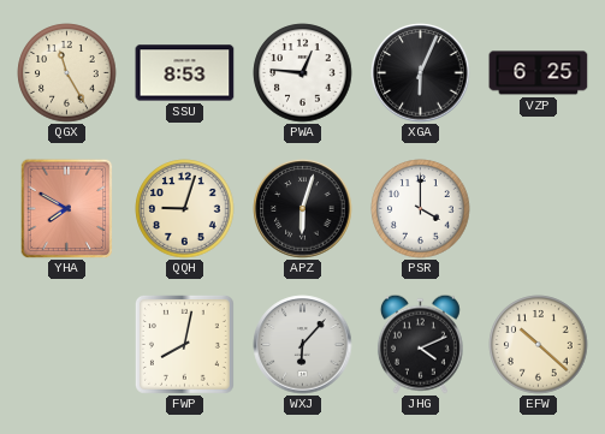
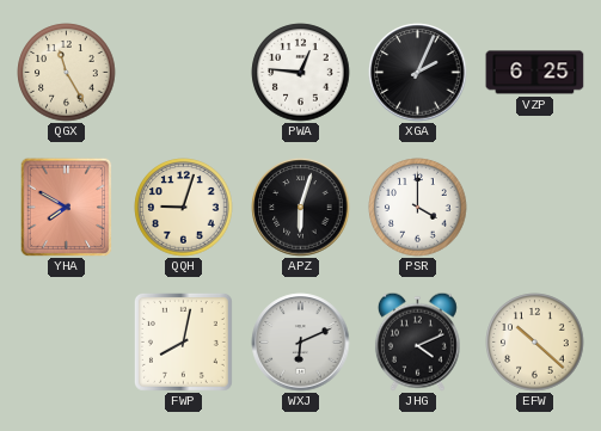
SSU: 8:53 -> none
XGA: 6:04 -> 2:04
WXJ: 6:07 -> 6:11
